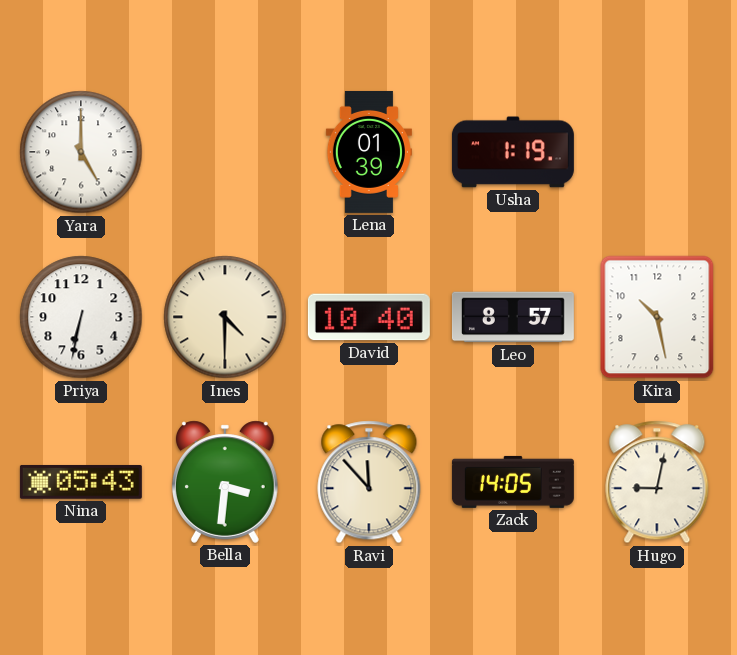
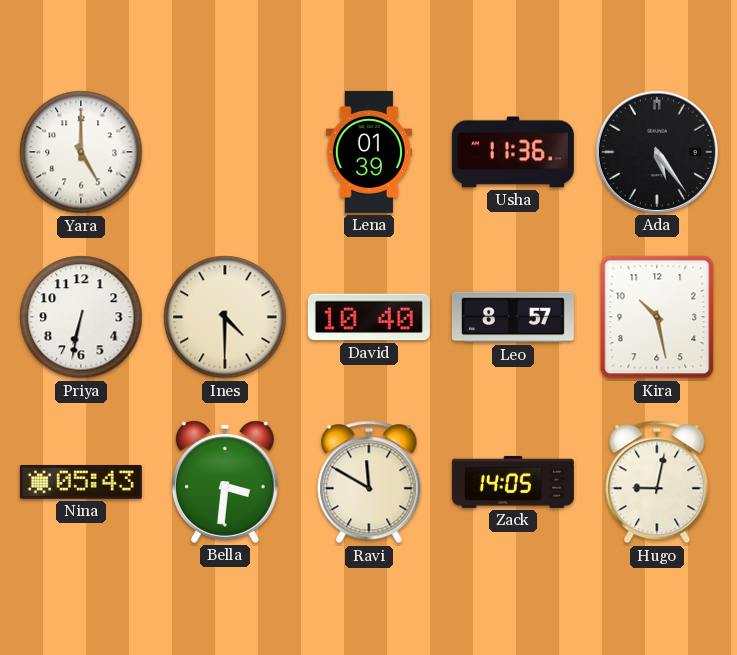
Usha: 1:19 -> 11:36
Ada: none -> 5:24
Ravi: 11:53 -> 11:50
